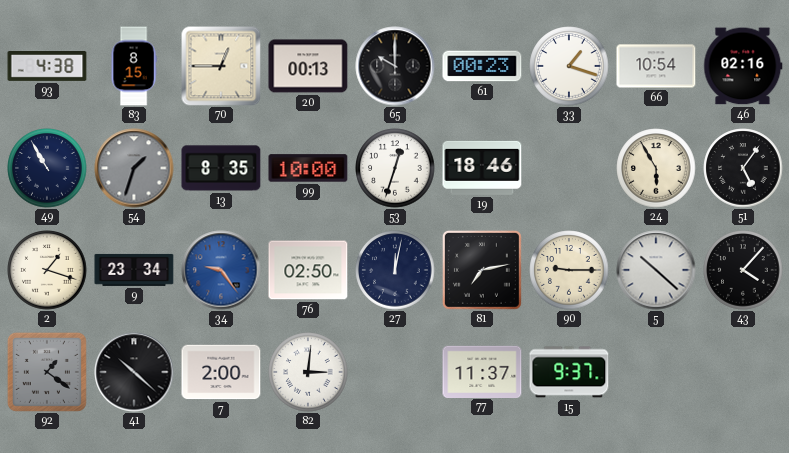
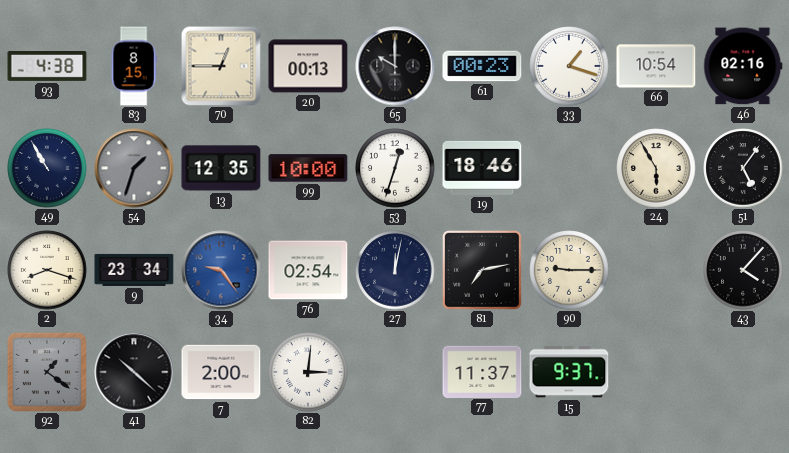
13: 8:35 -> 12:35
2: 1:18 -> 8:18
76: 02:50 -> 02:54
5: 10:22 -> none
